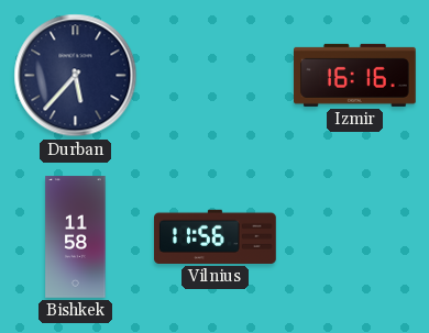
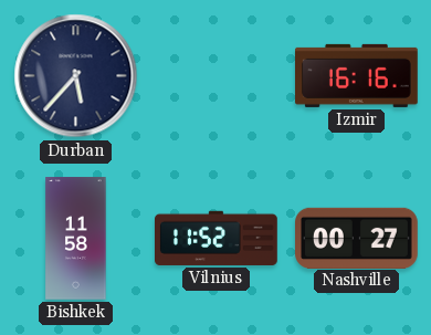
Vilnius: 11:56 -> 11:52
Nashville: none -> 00:27
